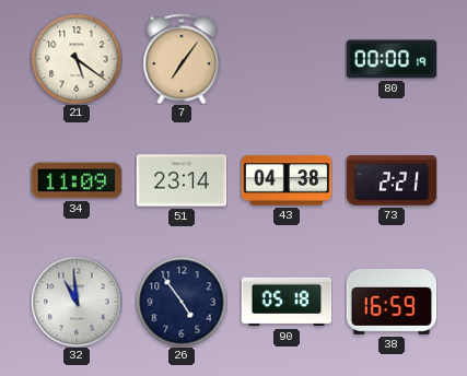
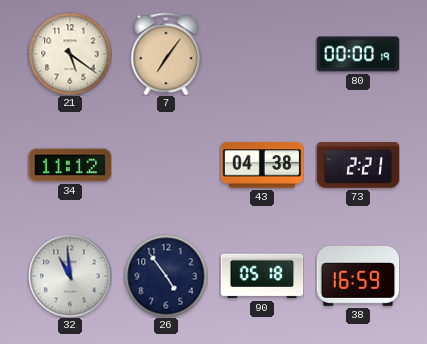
34: 11:09 -> 11:12
51: 23:14 -> none
